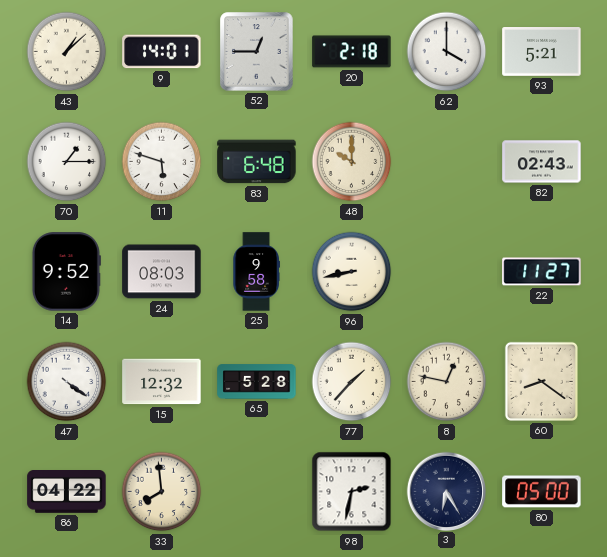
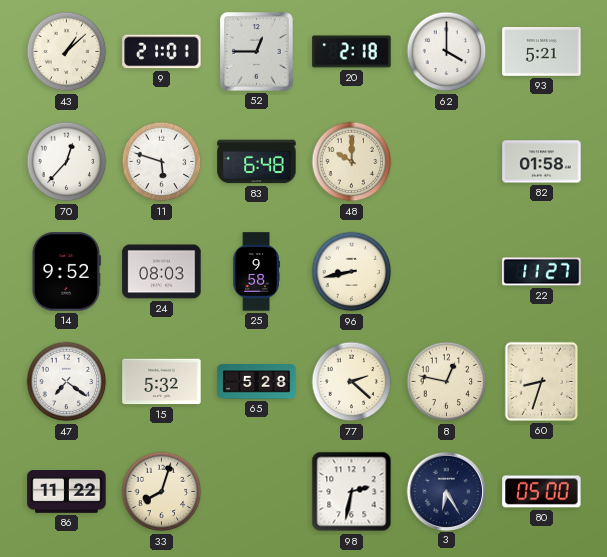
9: 14:01 -> 21:01
70: 1:15 -> 12:37
82: 02:43 -> 01:58
47: 4:21 -> 7:21
15: 12:32 -> 5:32
77: 1:37 -> 2:22
60: 8:21 -> 8:33
86: 04:22 -> 11:22
33: 7:59 -> 8:03
